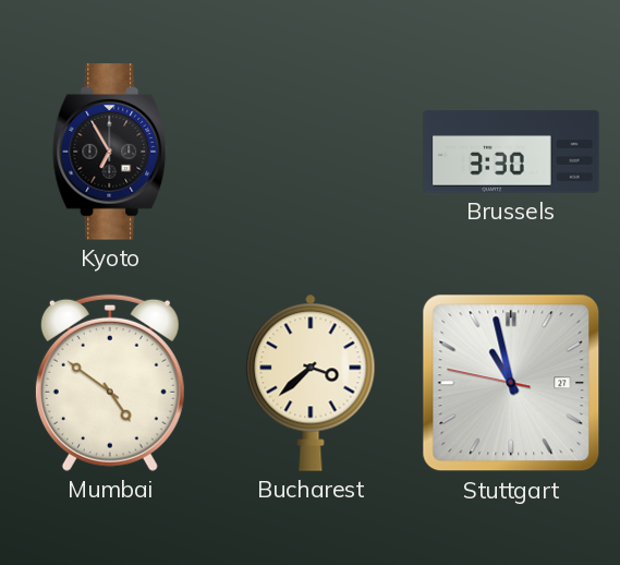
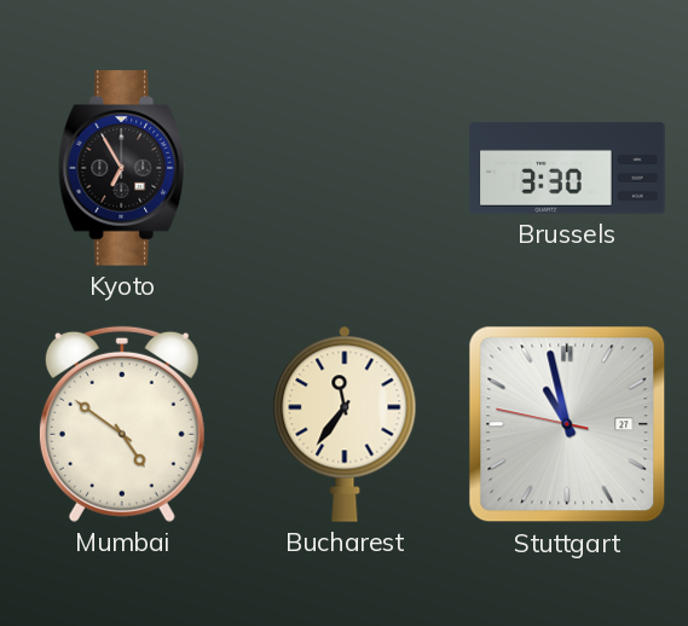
Bucharest: 3:38 -> 11:36
